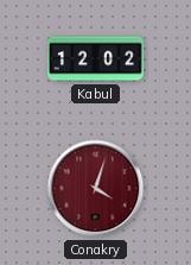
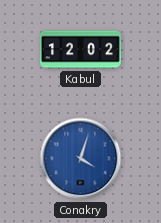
Conakry dial: burgundy -> blue
